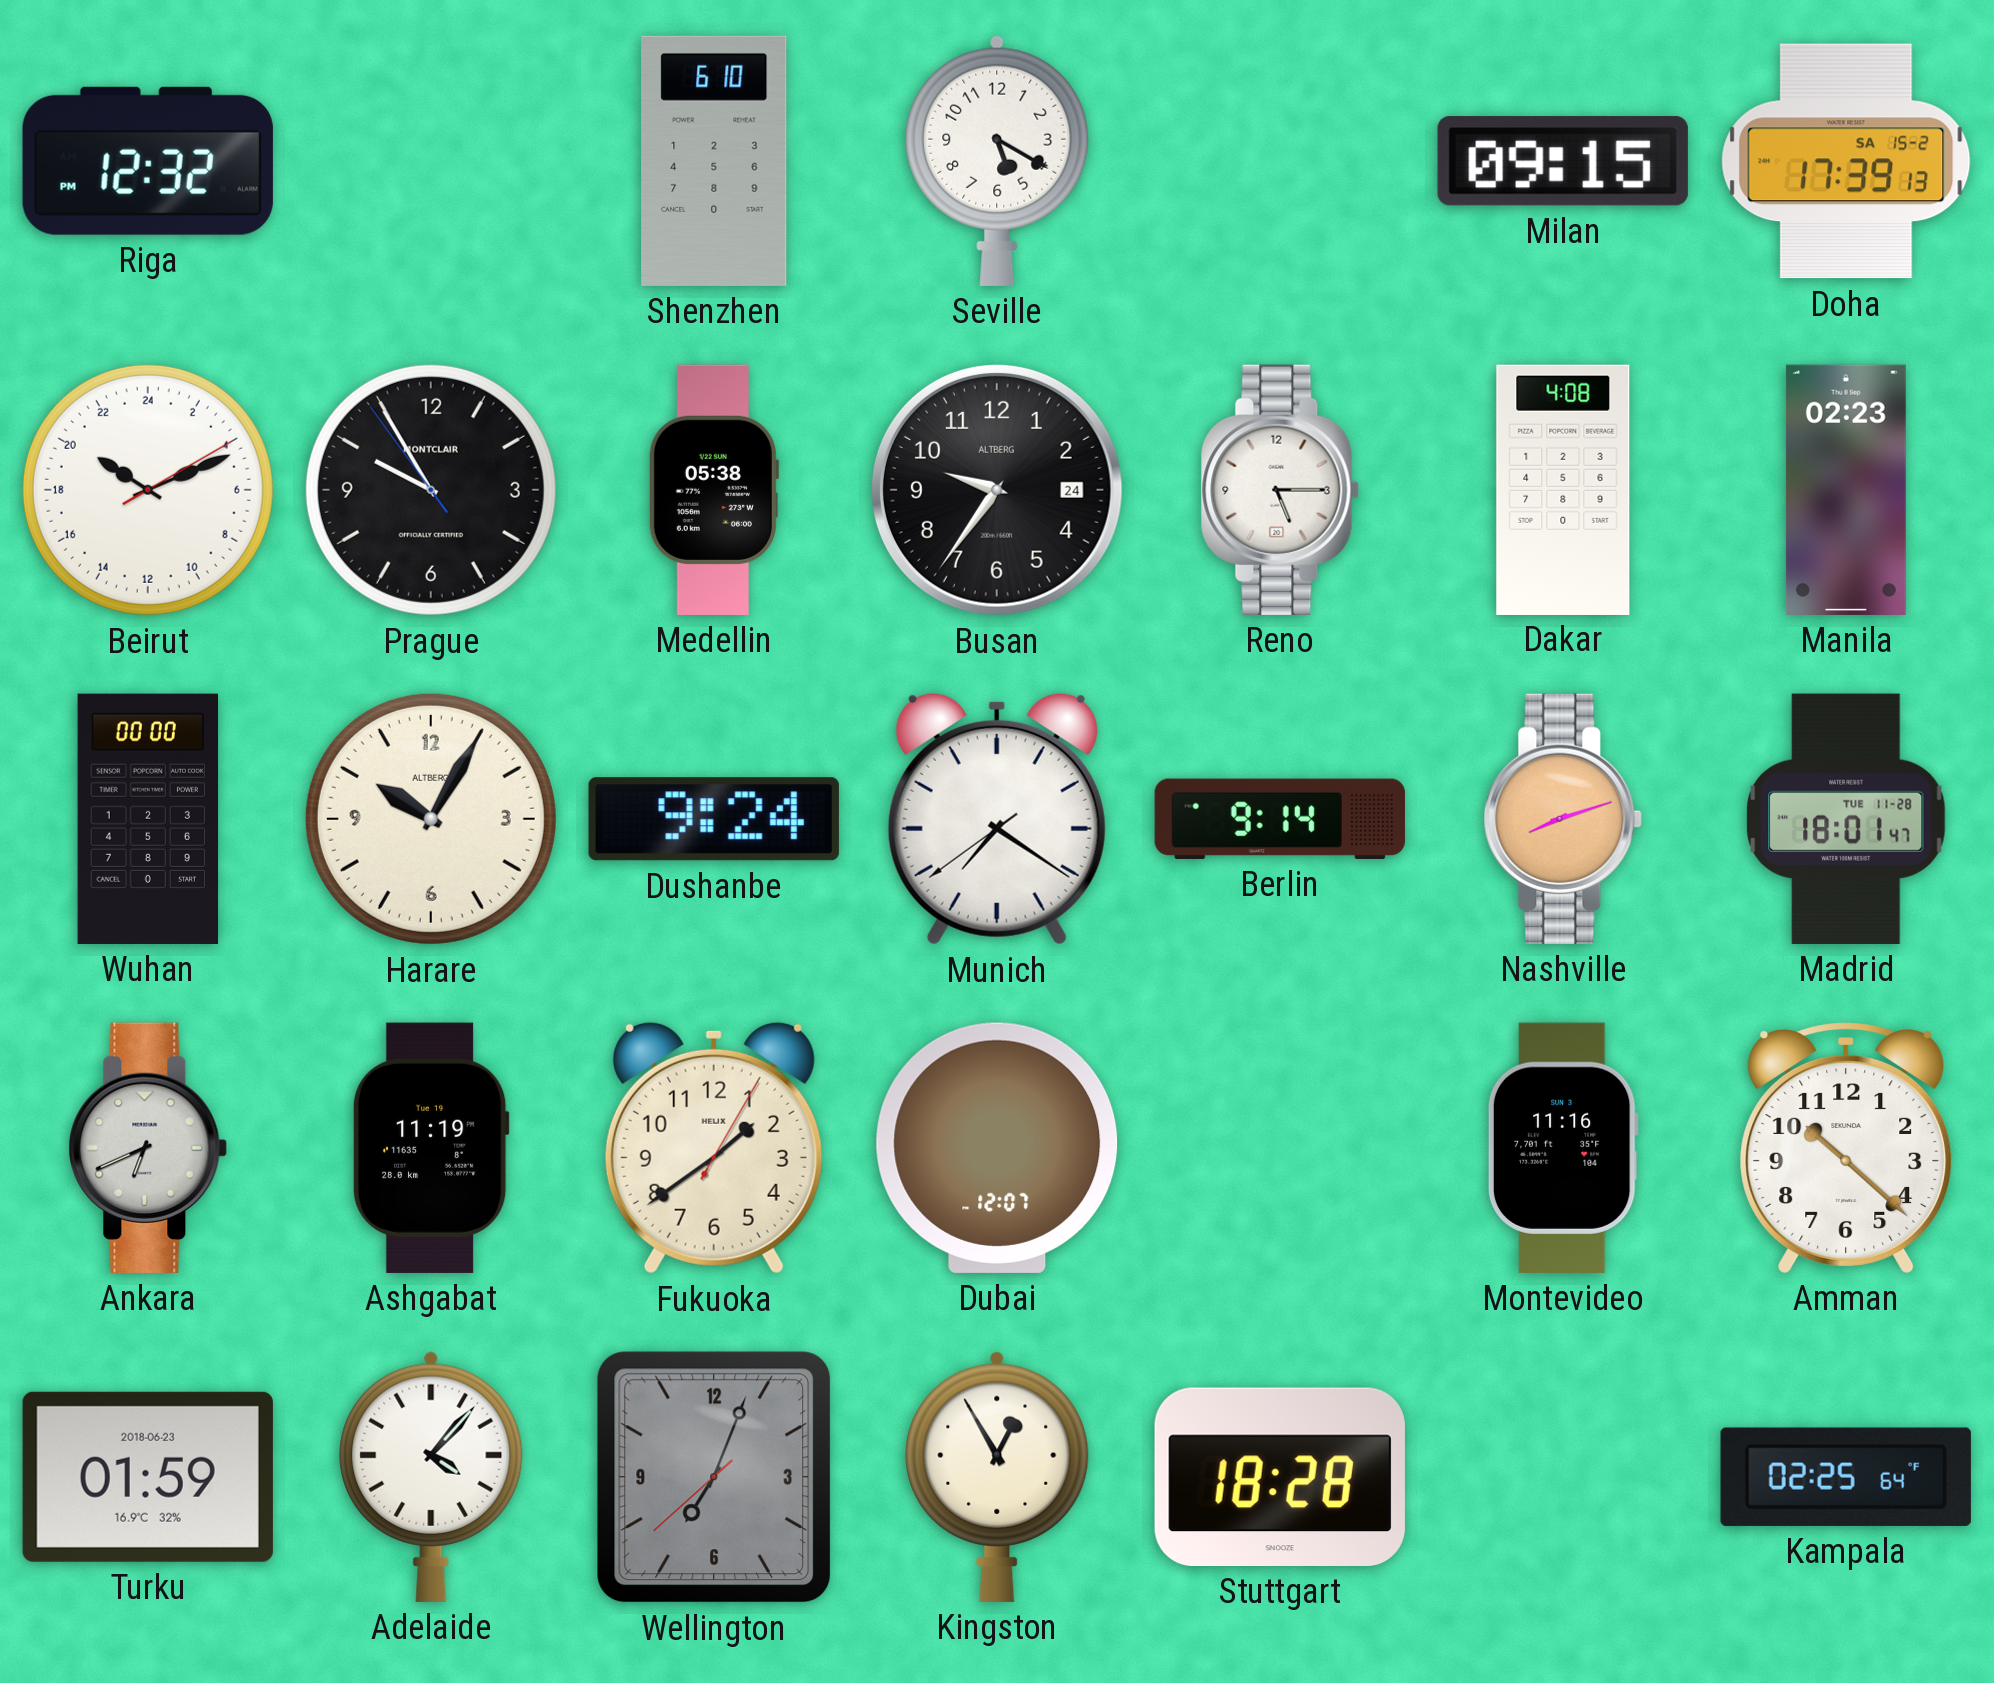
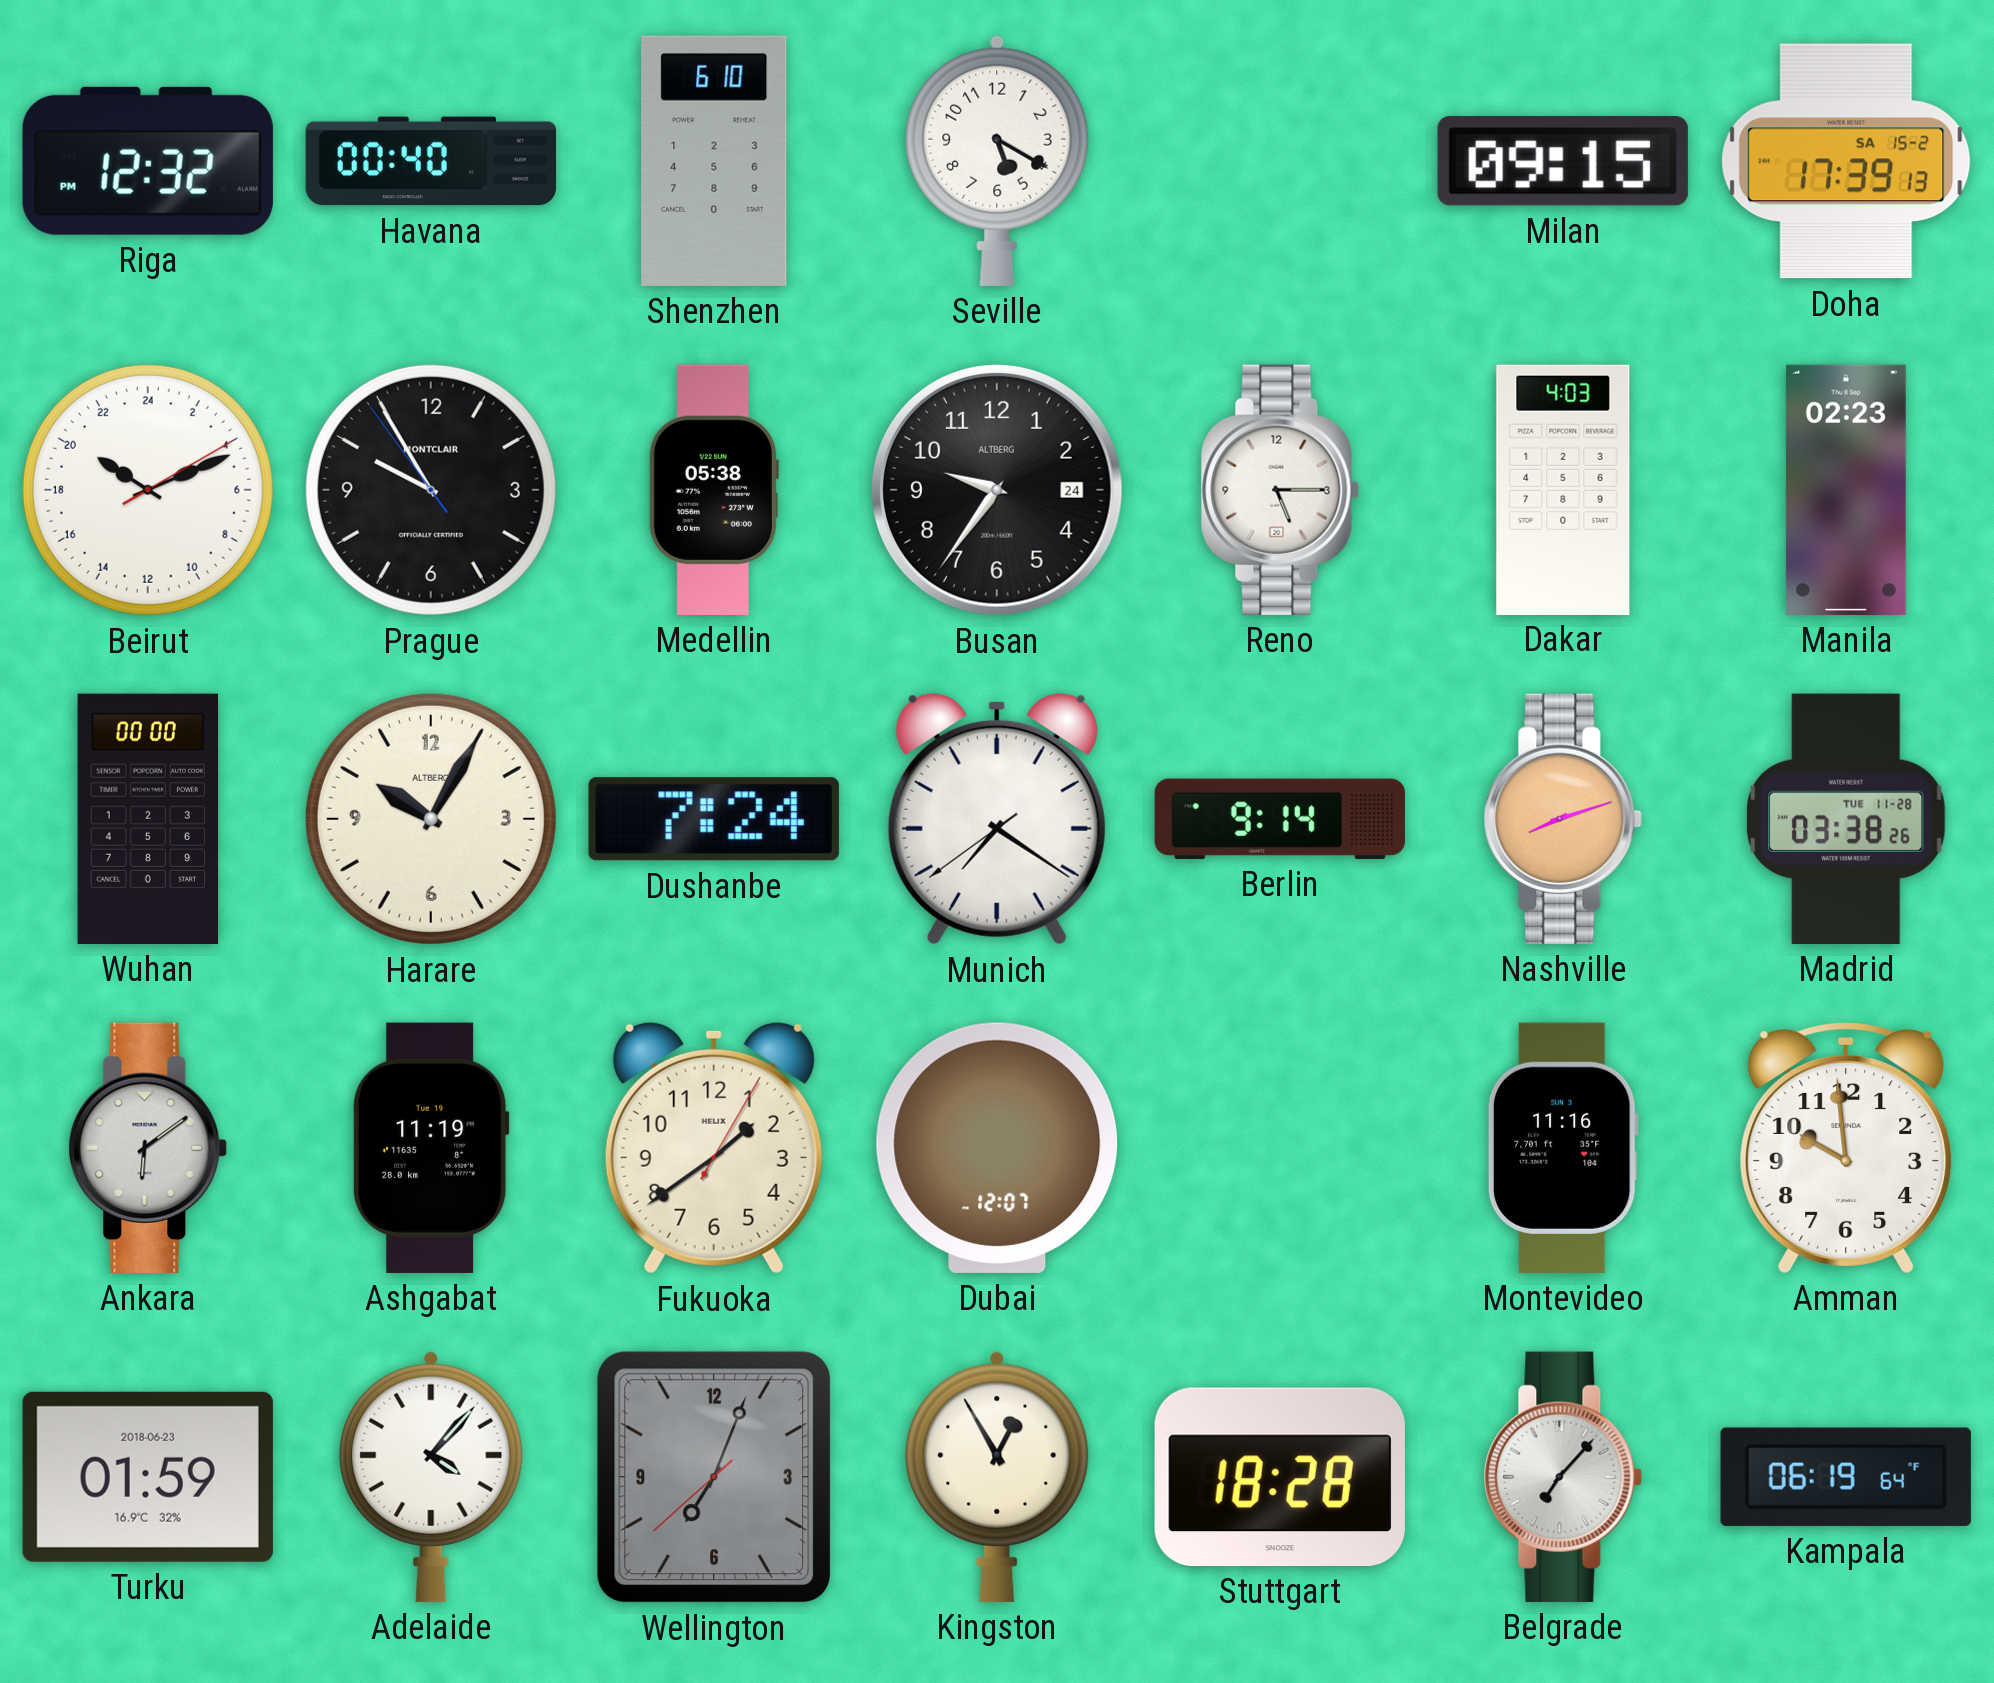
Havana: none -> 00:40
Dakar: 4:08 -> 4:03
Dushanbe: 9:24 -> 7:24
Madrid: 18:01 -> 03:38
Ankara: 6:41 -> 6:09
Amman: 10:22 -> 9:59
Belgrade: none -> 7:07
Kampala: 02:25 -> 06:19
